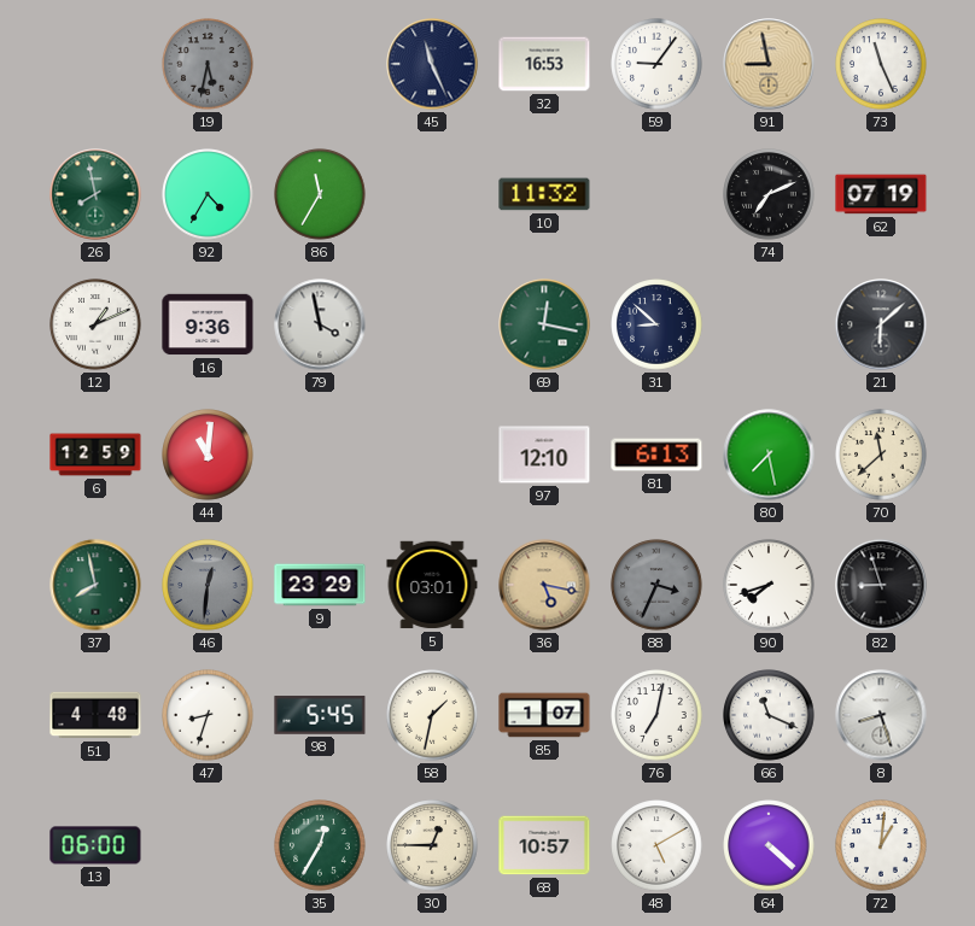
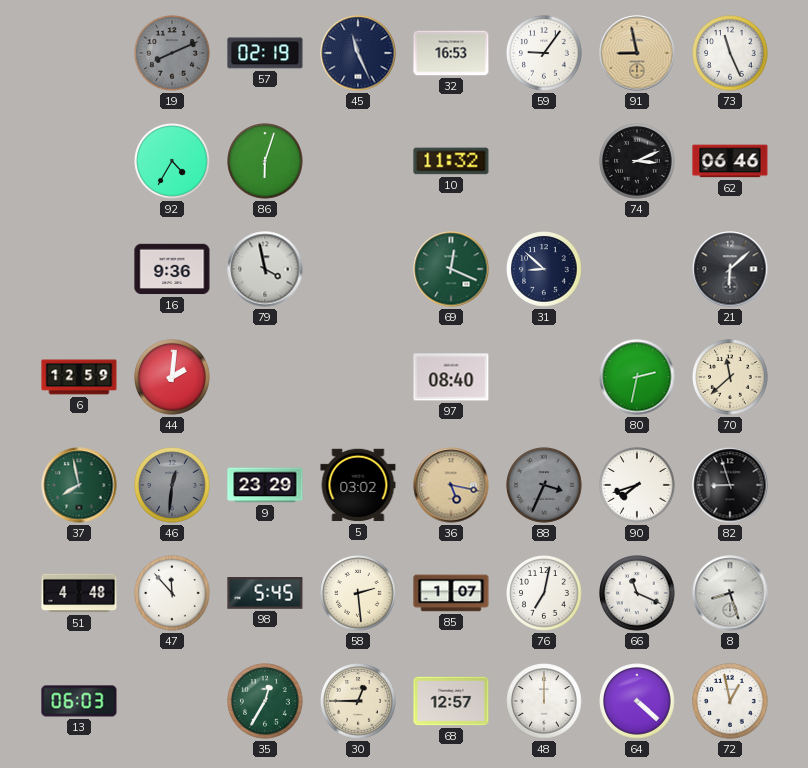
19: 5:32 -> 8:11
57: none -> 02:19
26: 7:58 -> none
86: 11:35 -> 6:03
74: 7:11 -> 3:11
62: 07:19 -> 06:46
12: 1:11 -> none
69: 12:17 -> 12:19
44: 11:01 -> 2:01
97: 12:10 -> 08:40
81: 6:13 -> none
80: 7:28 -> 2:32
5: 03:01 -> 03:02
47: 8:33 -> 11:53
58: 1:32 -> 2:29
13: 06:00 -> 06:03
68: 10:57 -> 12:57
48: 5:10 -> 12:00
72: 1:01 -> 12:58
